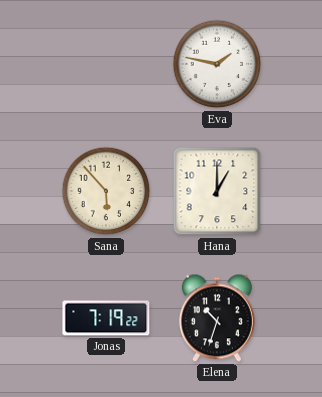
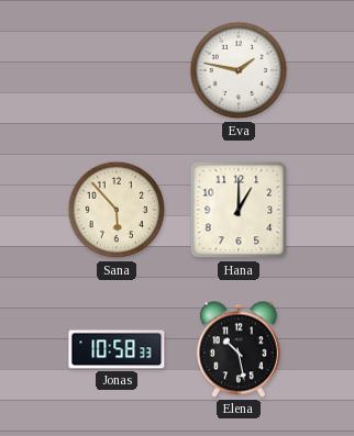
Jonas: 7:19 -> 10:58
Elena: 10:33 -> 10:28
